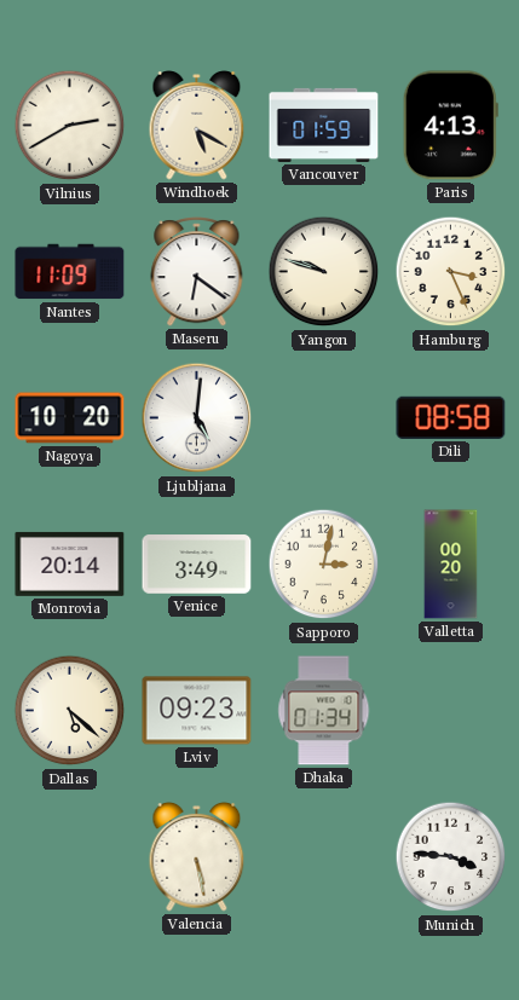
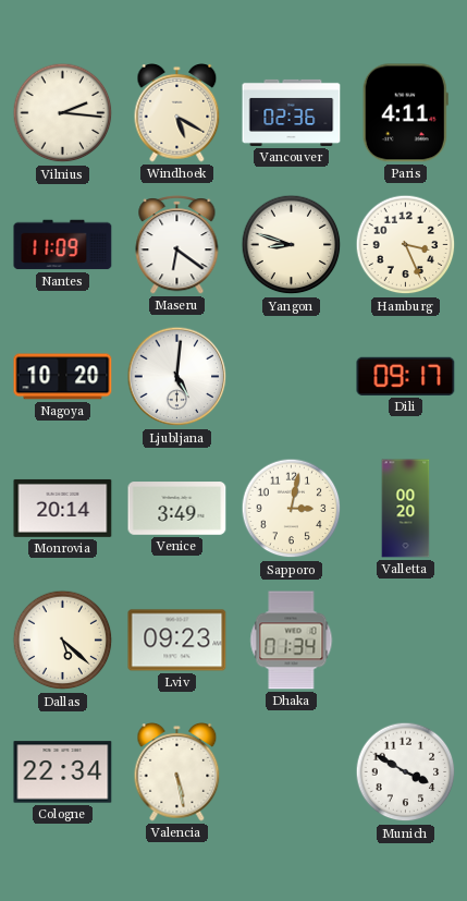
Vilnius: 2:40 -> 2:16
Vancouver: 01:59 -> 02:36
Paris: 4:13 -> 4:11
Yangon: 9:48 -> 8:48
Dili: 08:58 -> 09:17
Cologne: none -> 22:34
Munich: 3:46 -> 3:50
